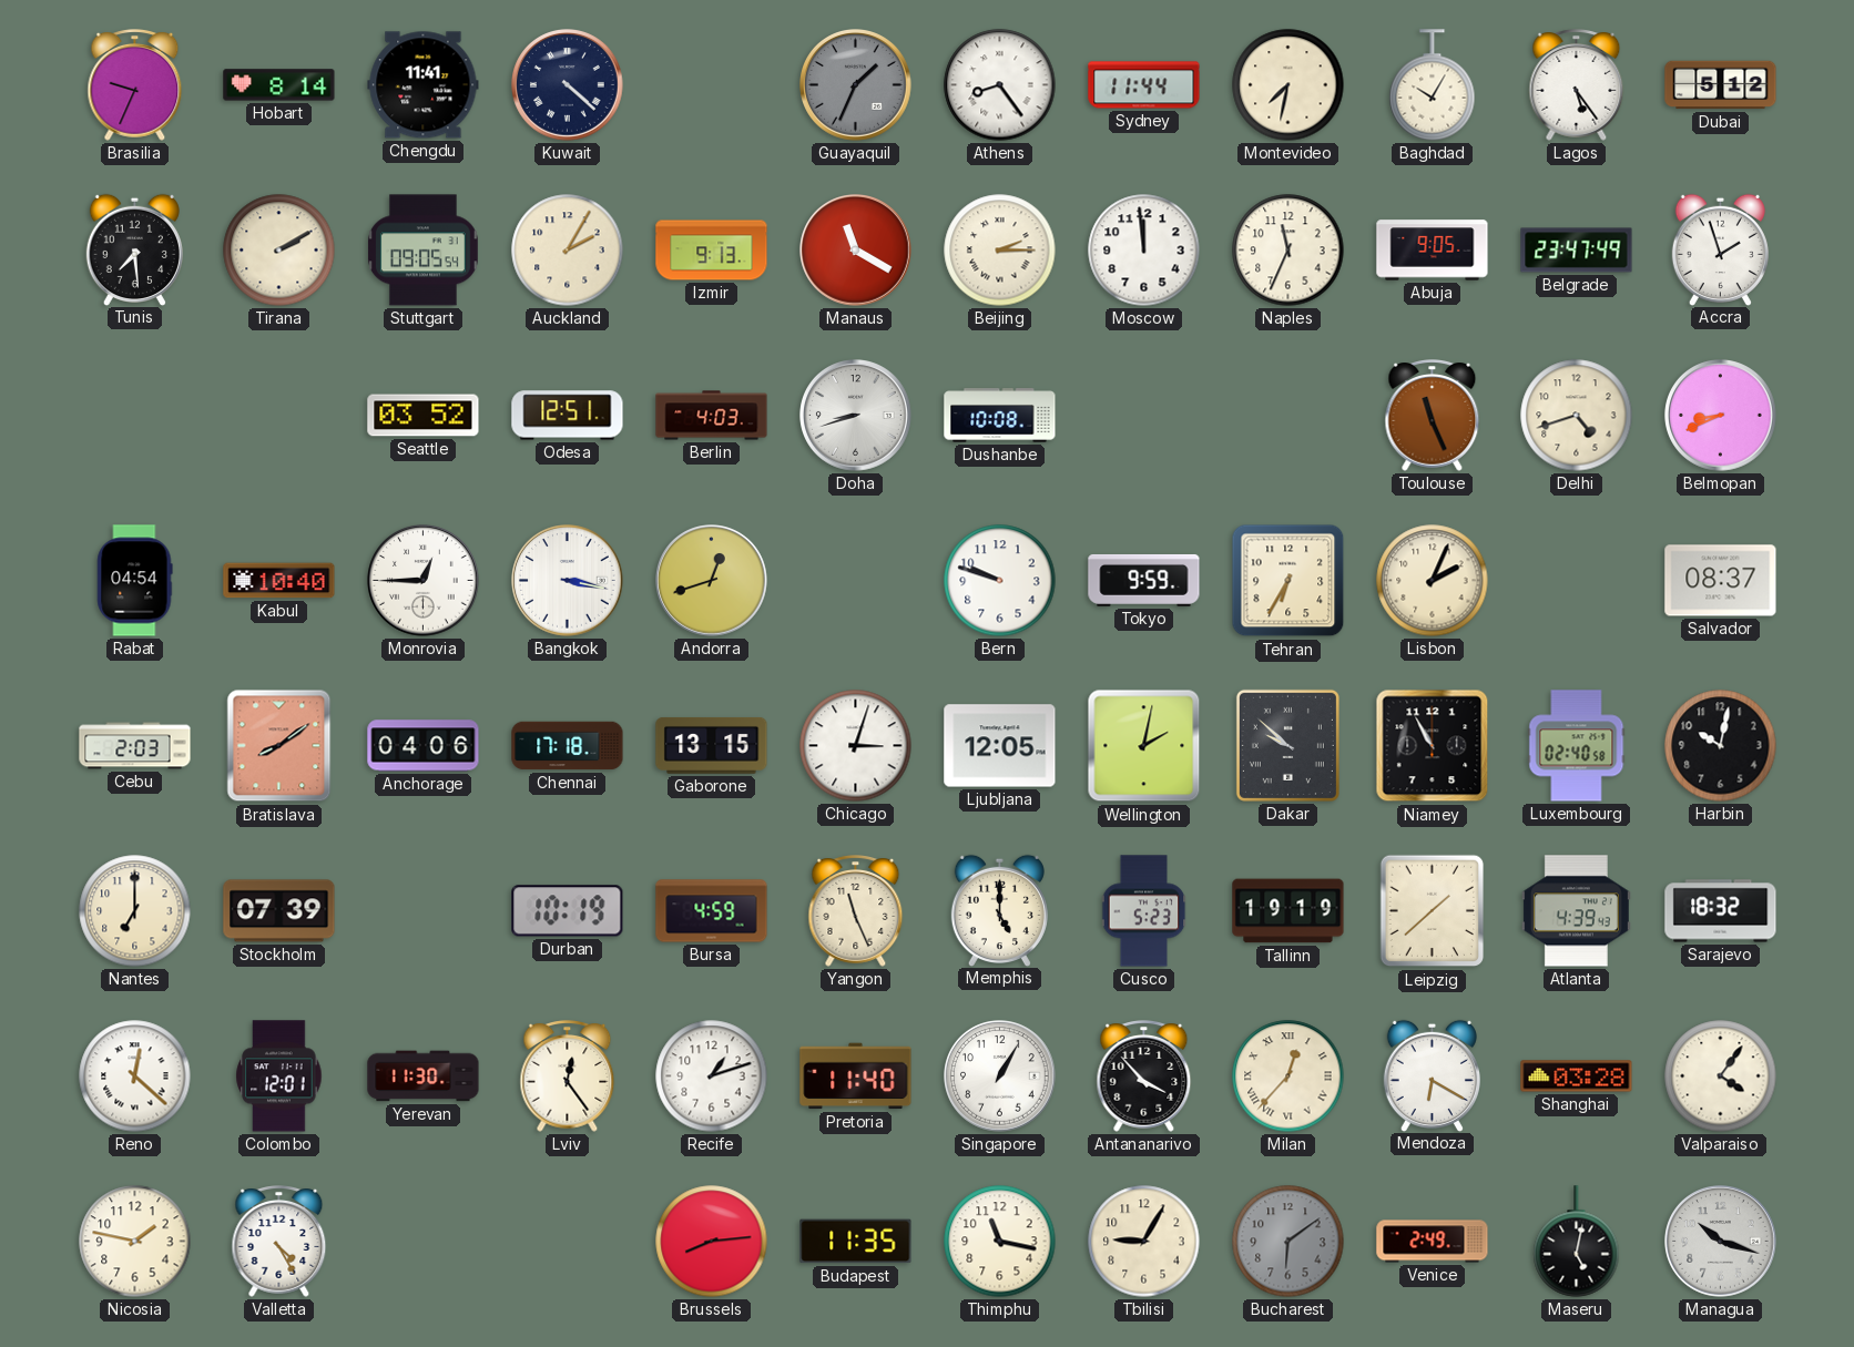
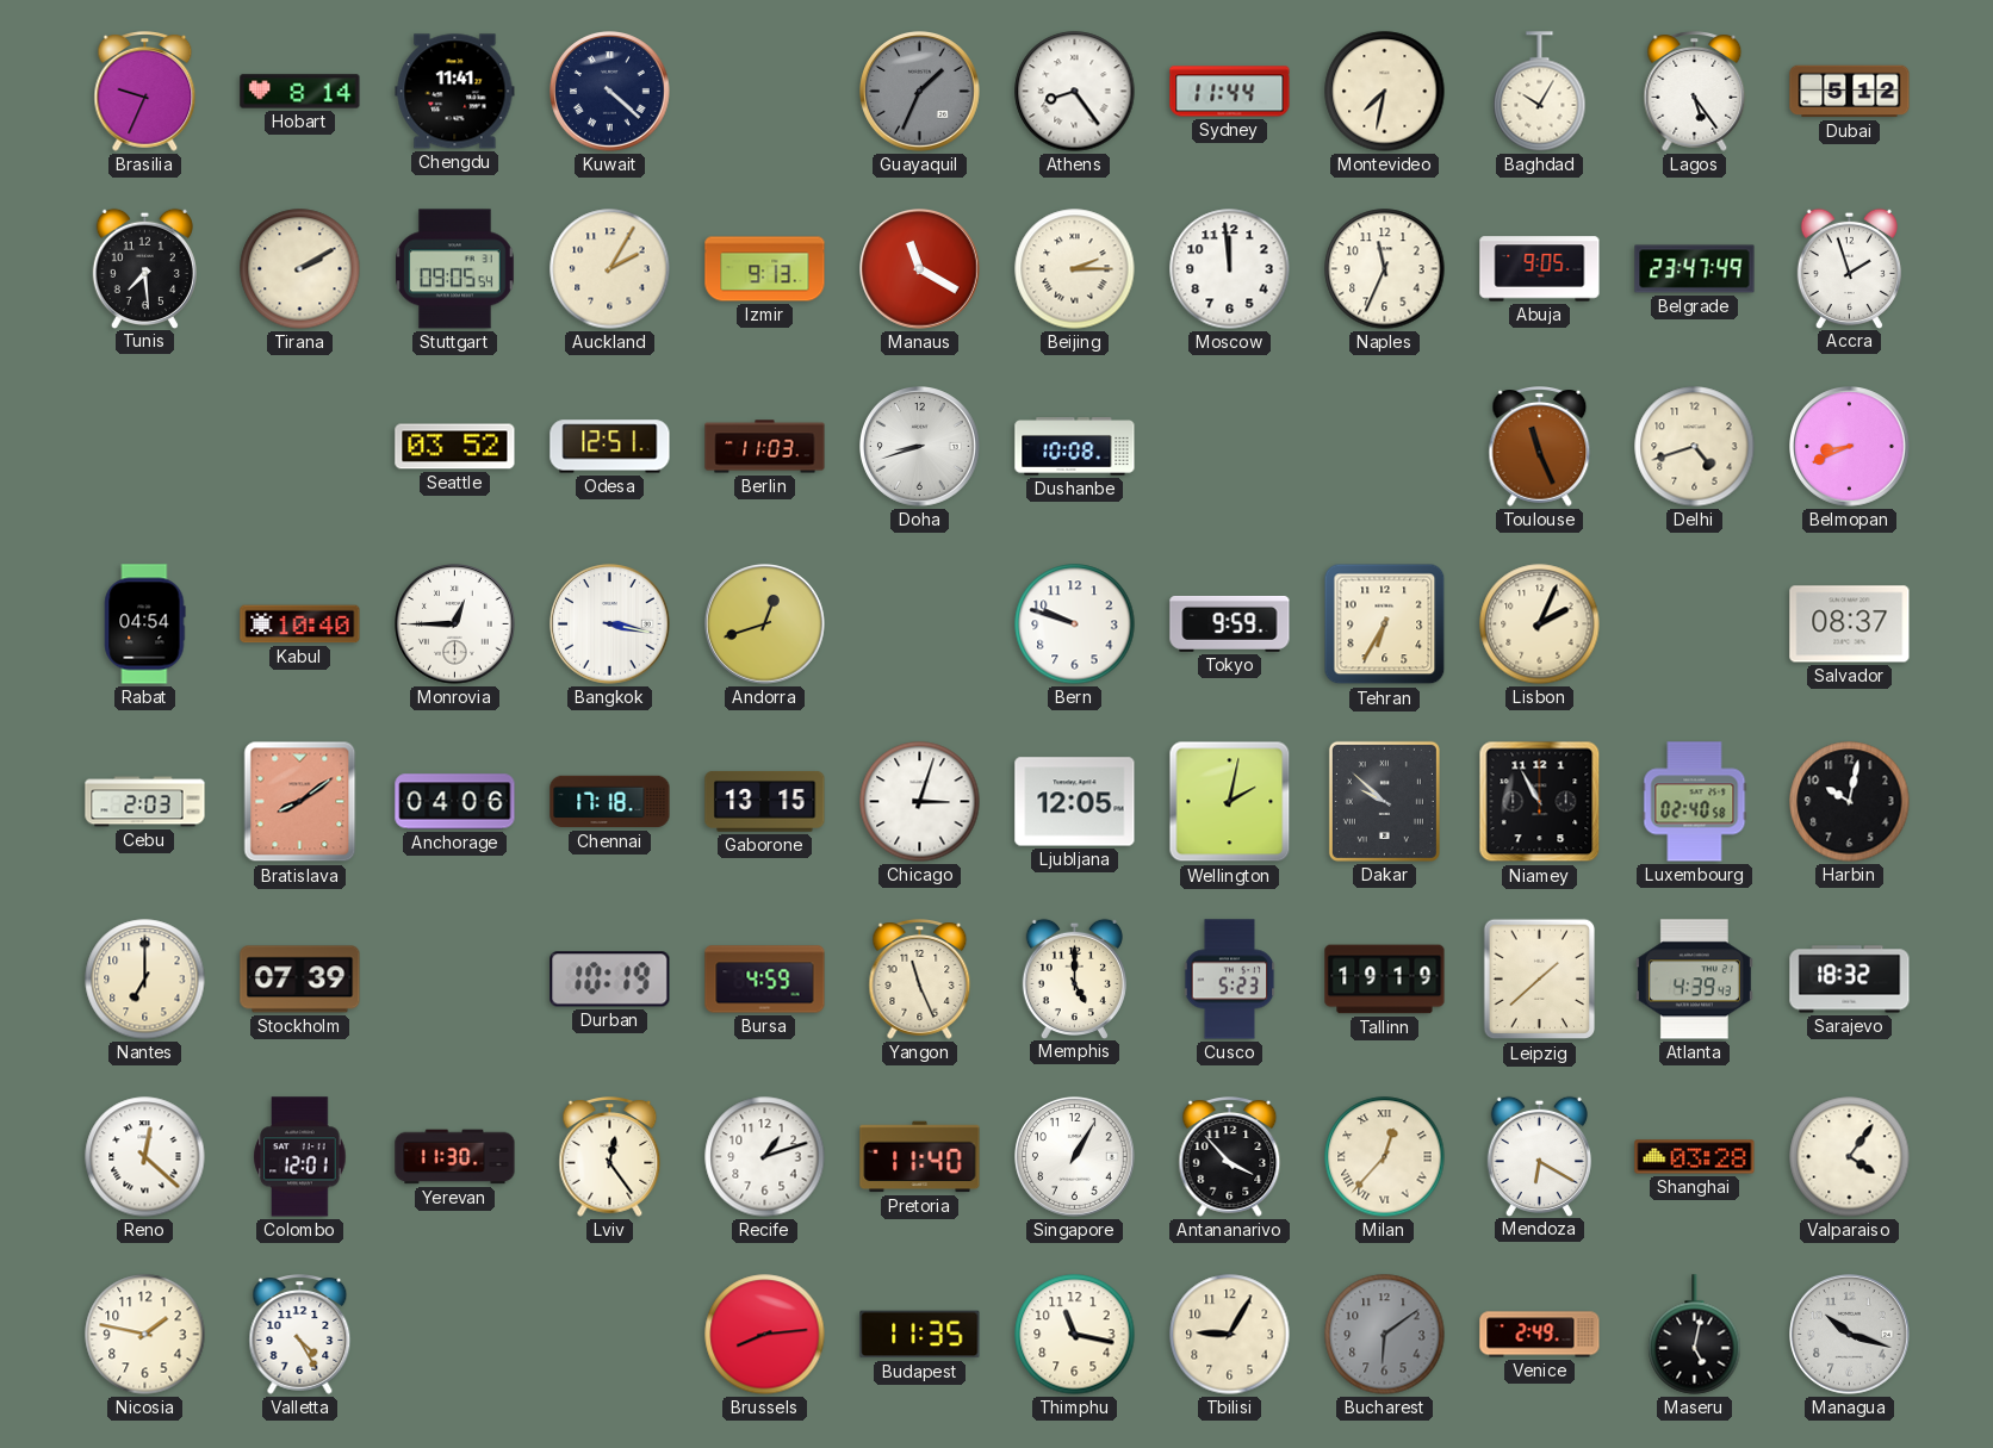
Berlin: 4:03 -> 11:03
